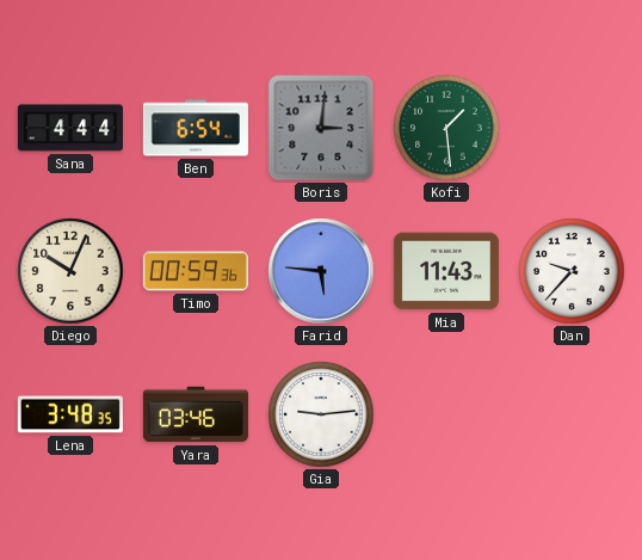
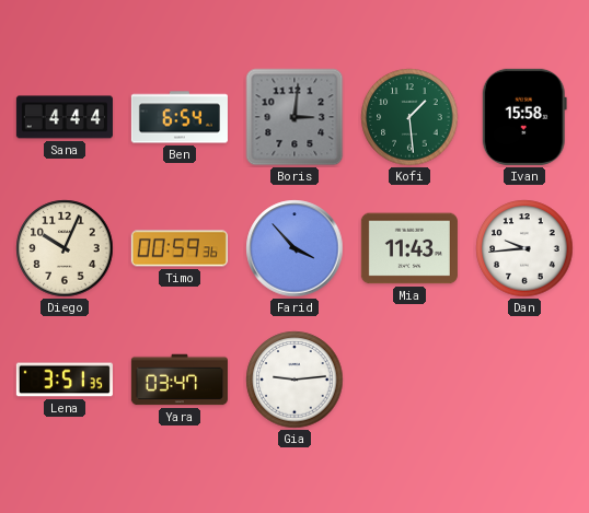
Ivan: none -> 15:58
Farid: 5:46 -> 3:53
Dan: 9:37 -> 9:44
Lena: 3:48 -> 3:51
Yara: 03:46 -> 03:47
